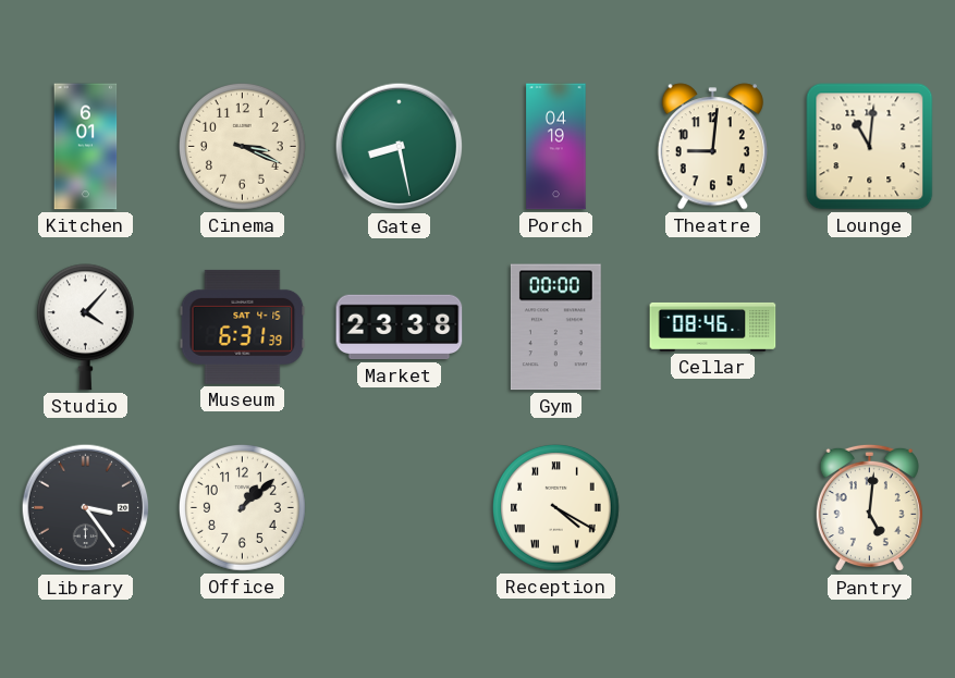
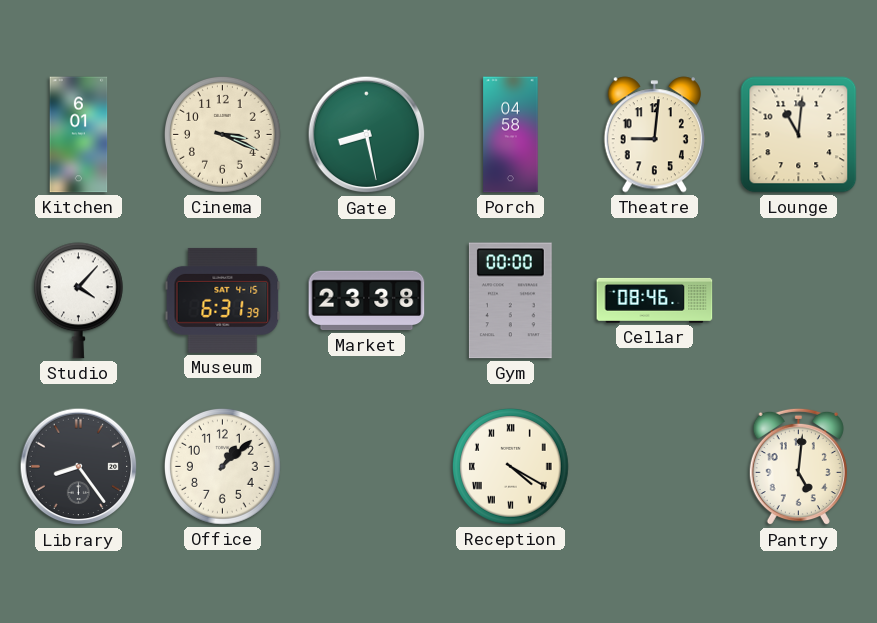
Porch: 04:19 -> 04:58
Library: 3:24 -> 8:24
